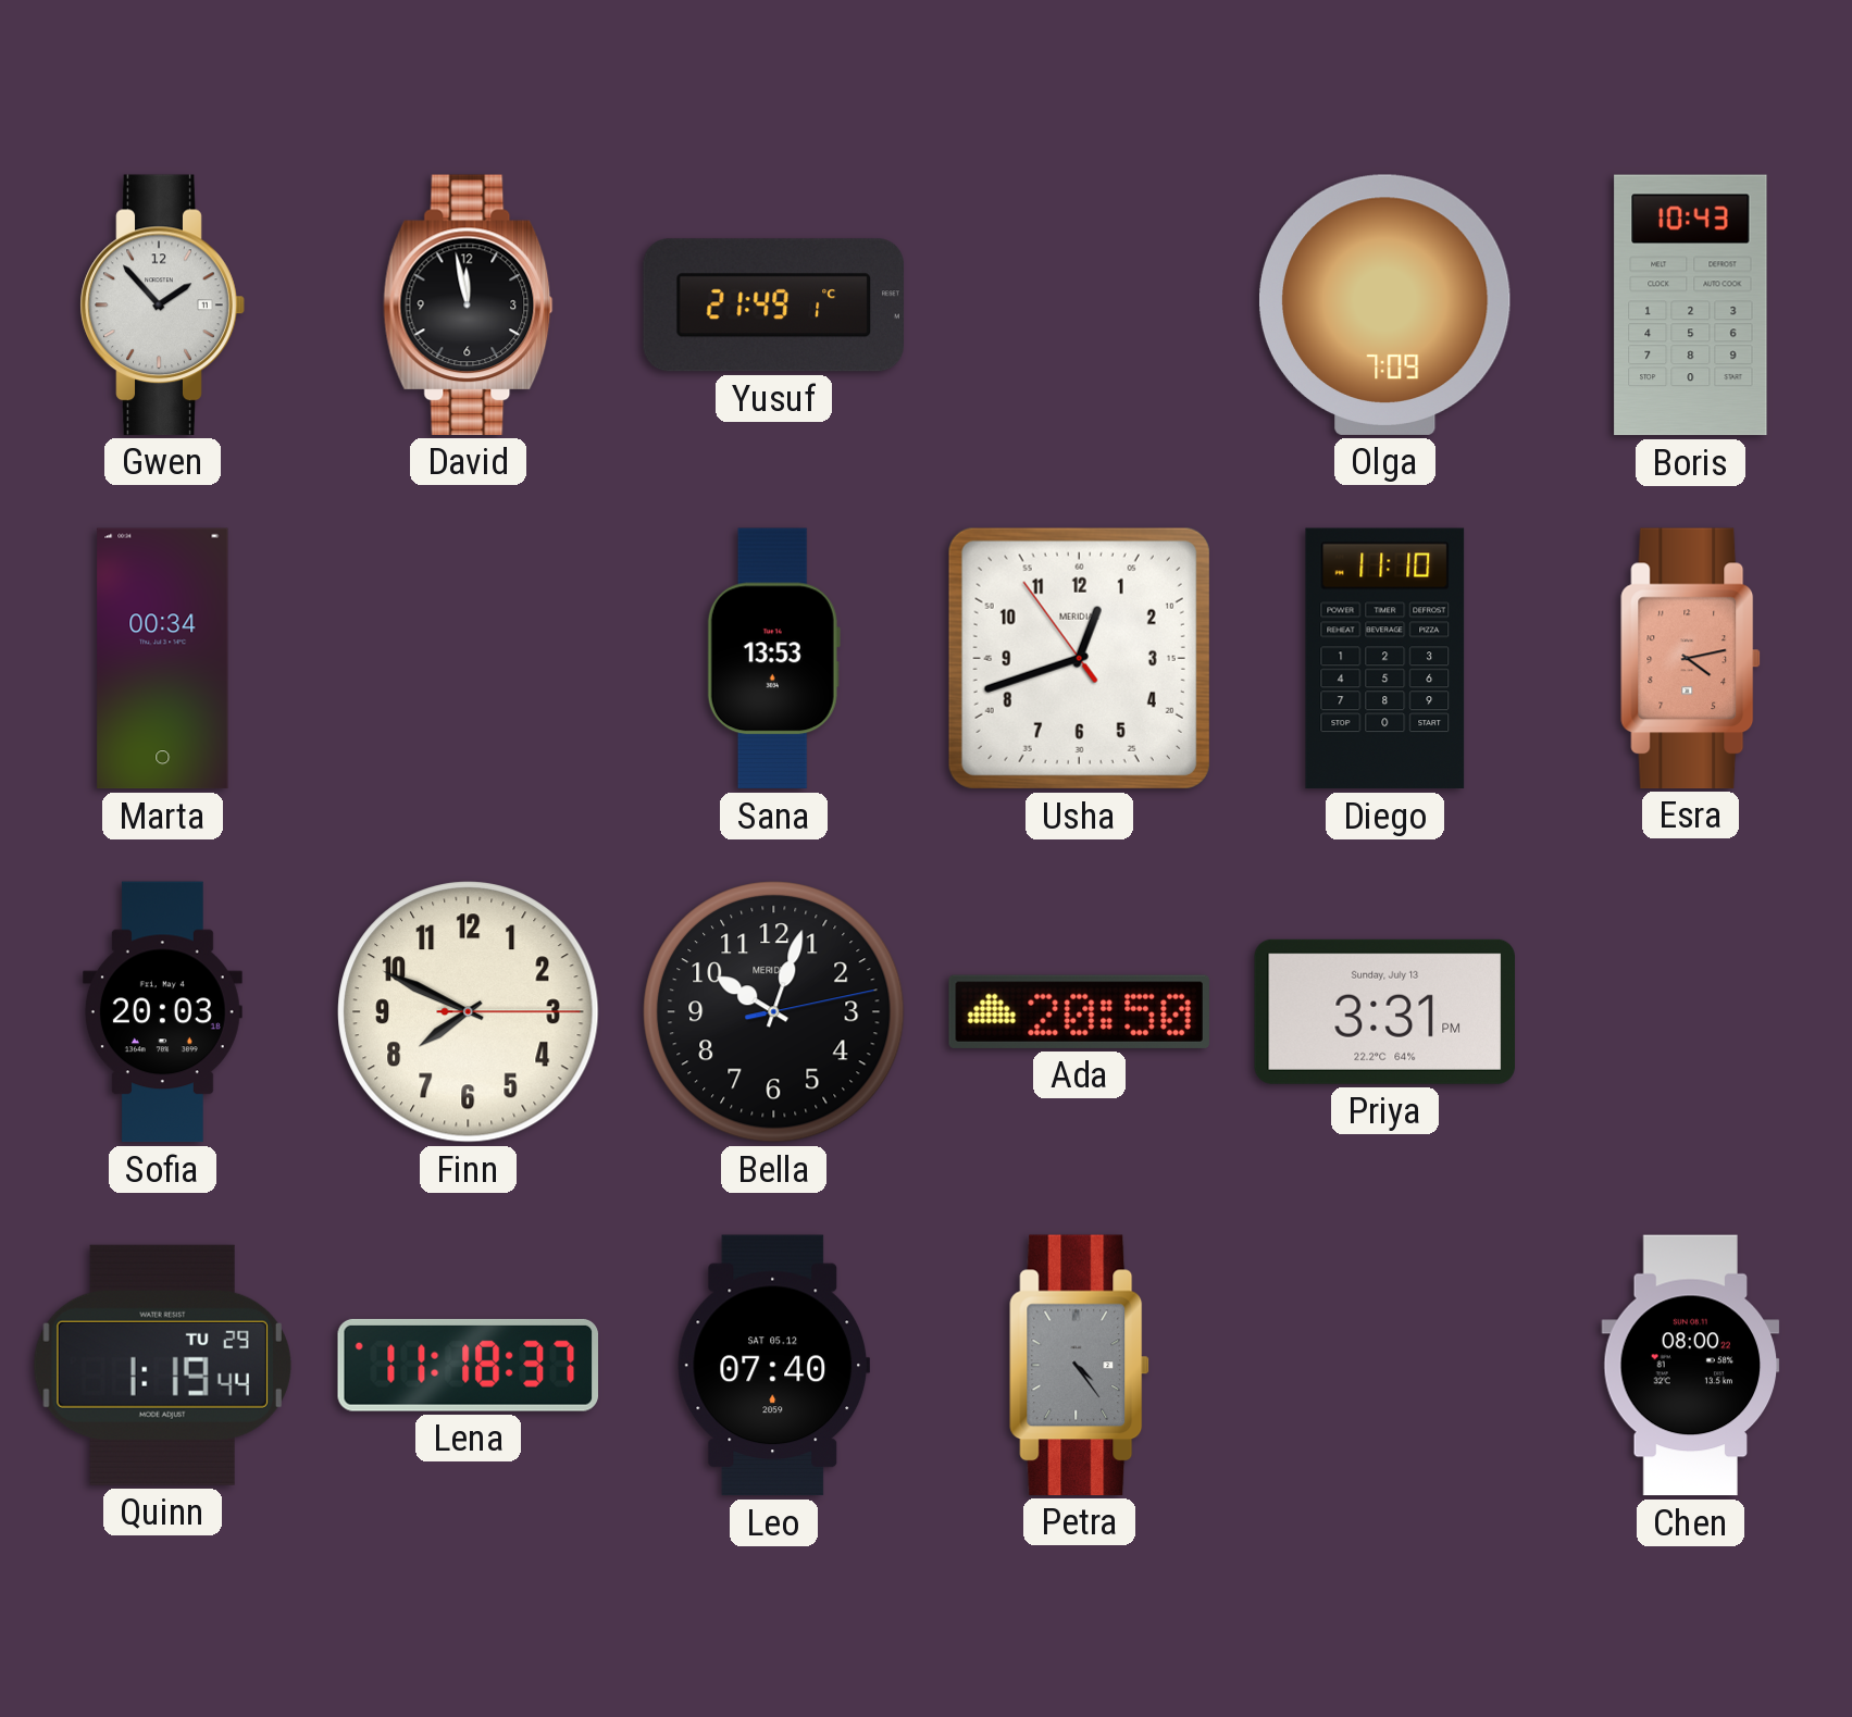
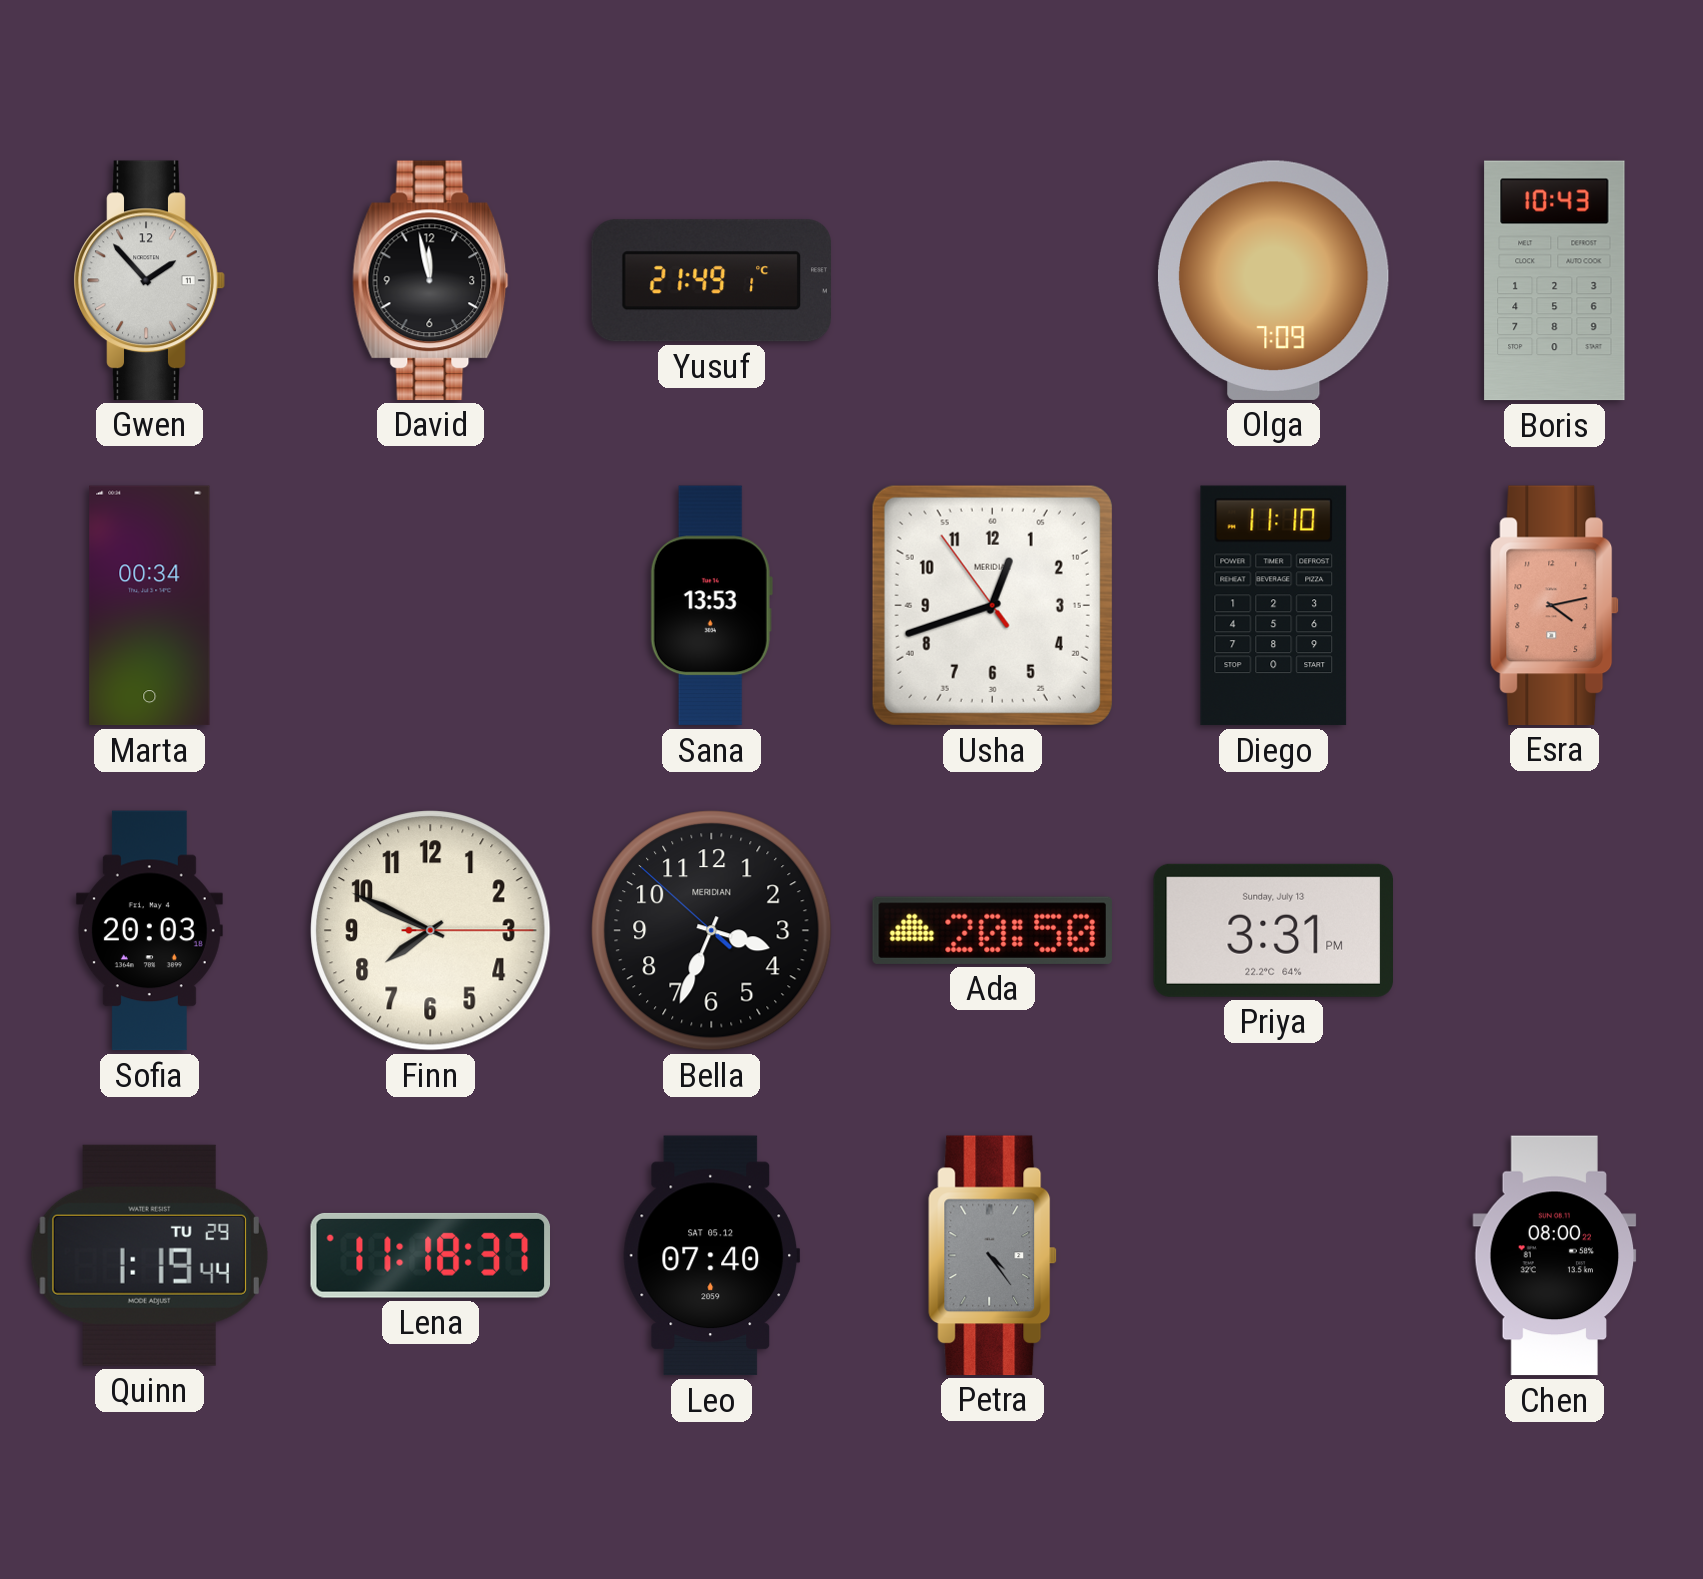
Bella: 10:03 -> 3:33
